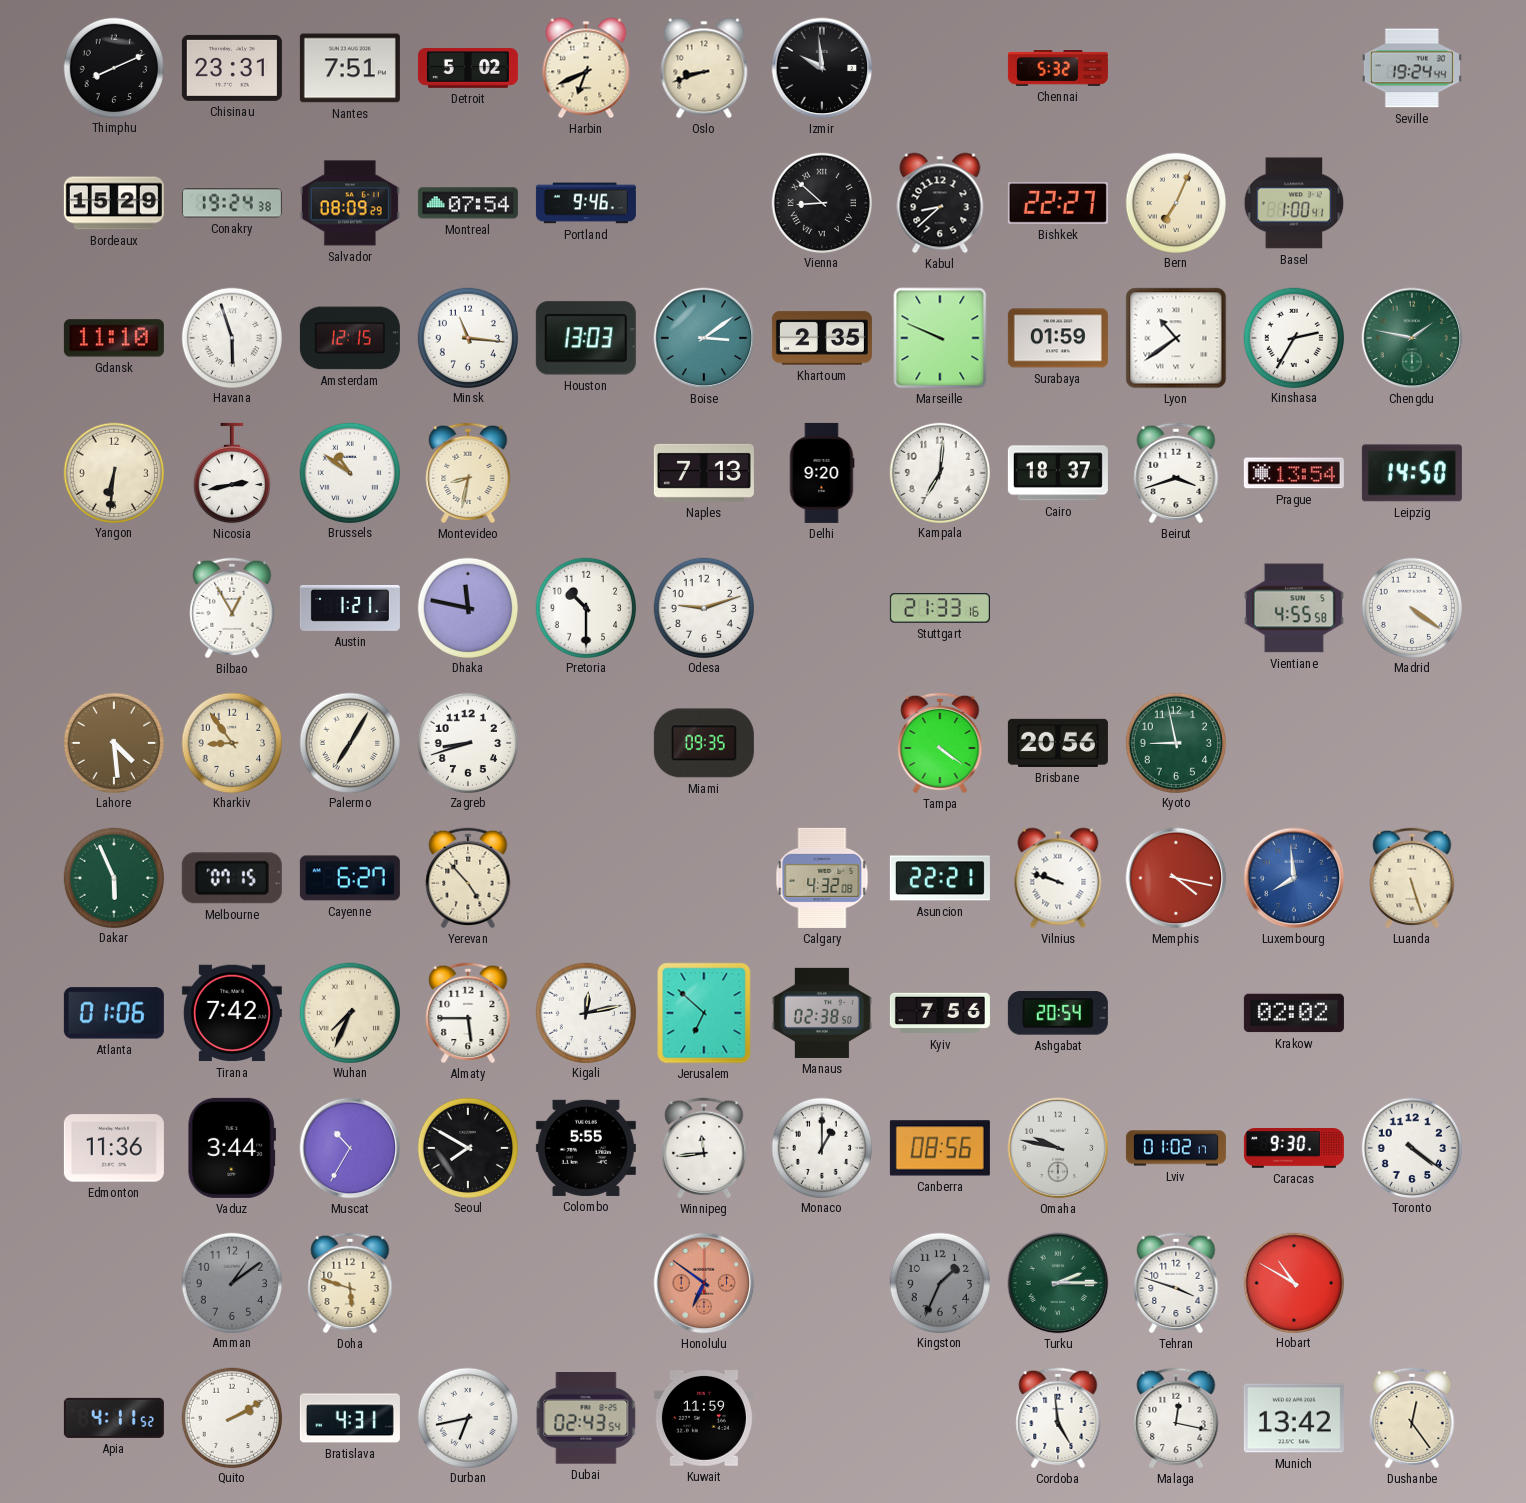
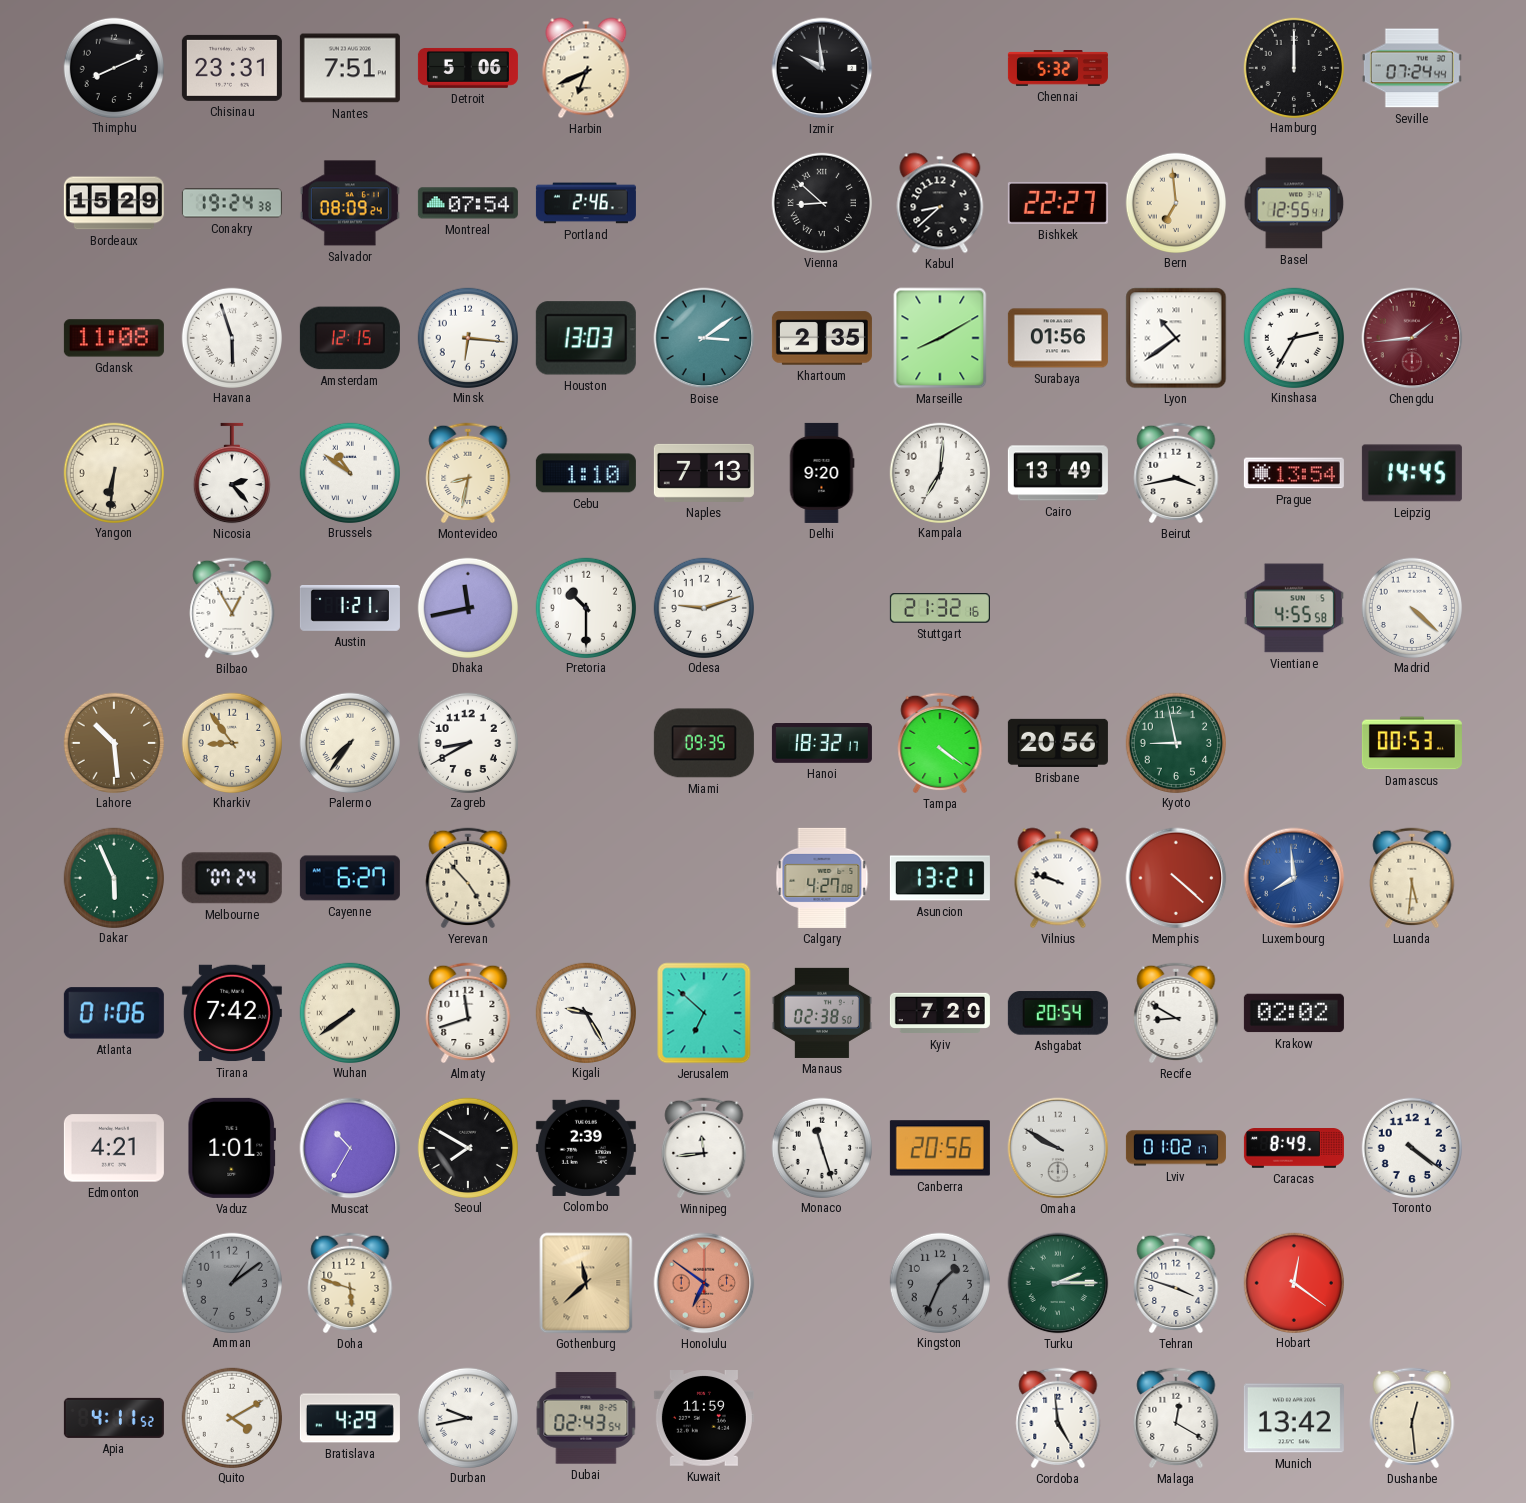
Detroit: 5:02 -> 5:06
Oslo: 8:42 -> none
Hamburg: none -> 12:00
Seville: 19:24 -> 07:24
Salvador: 08:09:29 -> 08:09:24
Portland: 9:46 -> 2:46
Bern: 7:04 -> 6:59
Basel: 1:00 -> 12:55
Gdansk: 11:10 -> 11:08
Minsk: 11:16 -> 6:16
Marseille: 9:49 -> 8:10
Surabaya: 01:59 -> 01:56
Chengdu: 1:47 -> 1:44
Chengdu dial: green -> burgundy
Nicosia: 2:43 -> 2:23
Cebu: none -> 1:10
Cairo: 18:37 -> 13:49
Beirut: 3:42 -> 3:43
Leipzig: 14:50 -> 14:45
Dhaka: 11:47 -> 11:43
Stuttgart: 21:33 -> 21:32
Madrid: 4:21 -> 4:22
Lahore: 4:29 -> 10:29
Palermo: 7:05 -> 7:36
Zagreb: 8:42 -> 8:40
Hanoi: none -> 18:32
Damascus: none -> 00:53
Melbourne: 07:15 -> 07:24
Calgary: 4:32 -> 4:27
Asuncion: 22:21 -> 13:21
Memphis: 4:17 -> 4:22
Luanda: 5:27 -> 5:31
Wuhan: 7:34 -> 7:39
Almaty: 5:45 -> 11:42
Kigali: 12:13 -> 9:25
Kyiv: 7:56 -> 7:20
Recife: none -> 8:50
Edmonton: 11:36 -> 4:21
Vaduz: 3:44 -> 1:01
Colombo: 5:55 -> 2:39
Monaco: 1:00 -> 11:27
Canberra: 08:56 -> 20:56
Omaha: 9:47 -> 9:50
Caracas: 9:30 -> 8:49
Gothenburg: none -> 11:38
Hobart: 10:50 -> 12:21
Quito: 2:10 -> 4:10
Bratislava: 4:31 -> 4:29
Durban: 6:43 -> 9:43
Malaga: 12:17 -> 12:20
Dushanbe: 12:24 -> 12:29
